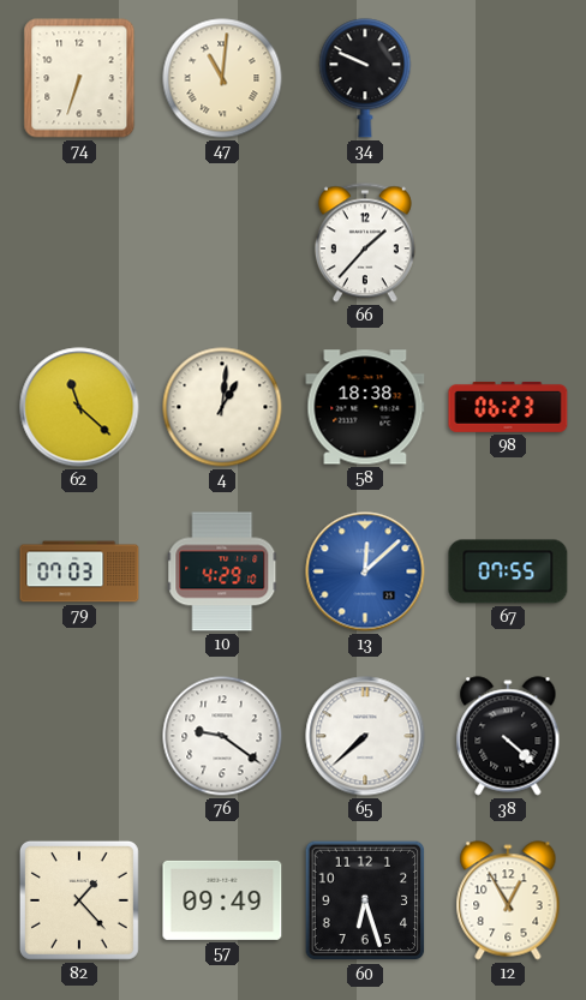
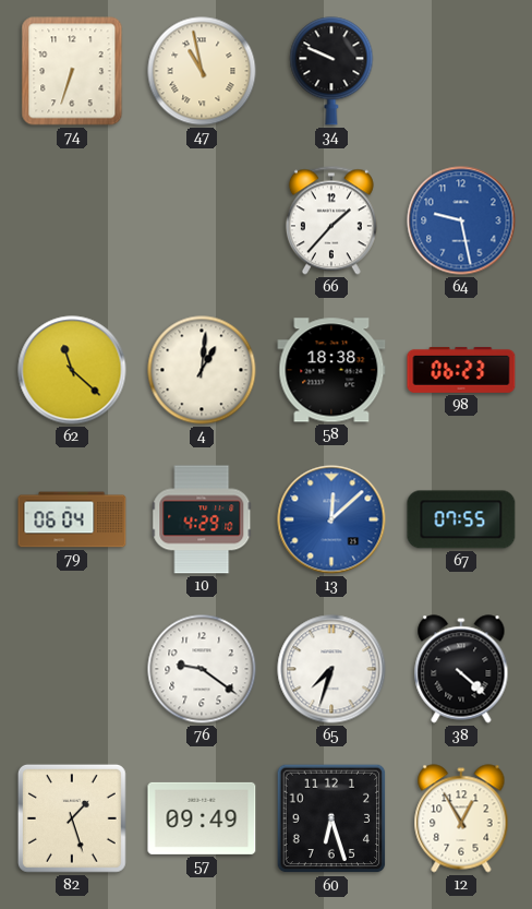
47: 11:01 -> 10:58
64: none -> 9:28
79: 07:03 -> 06:04
65: 7:38 -> 7:33
82: 1:23 -> 1:27
